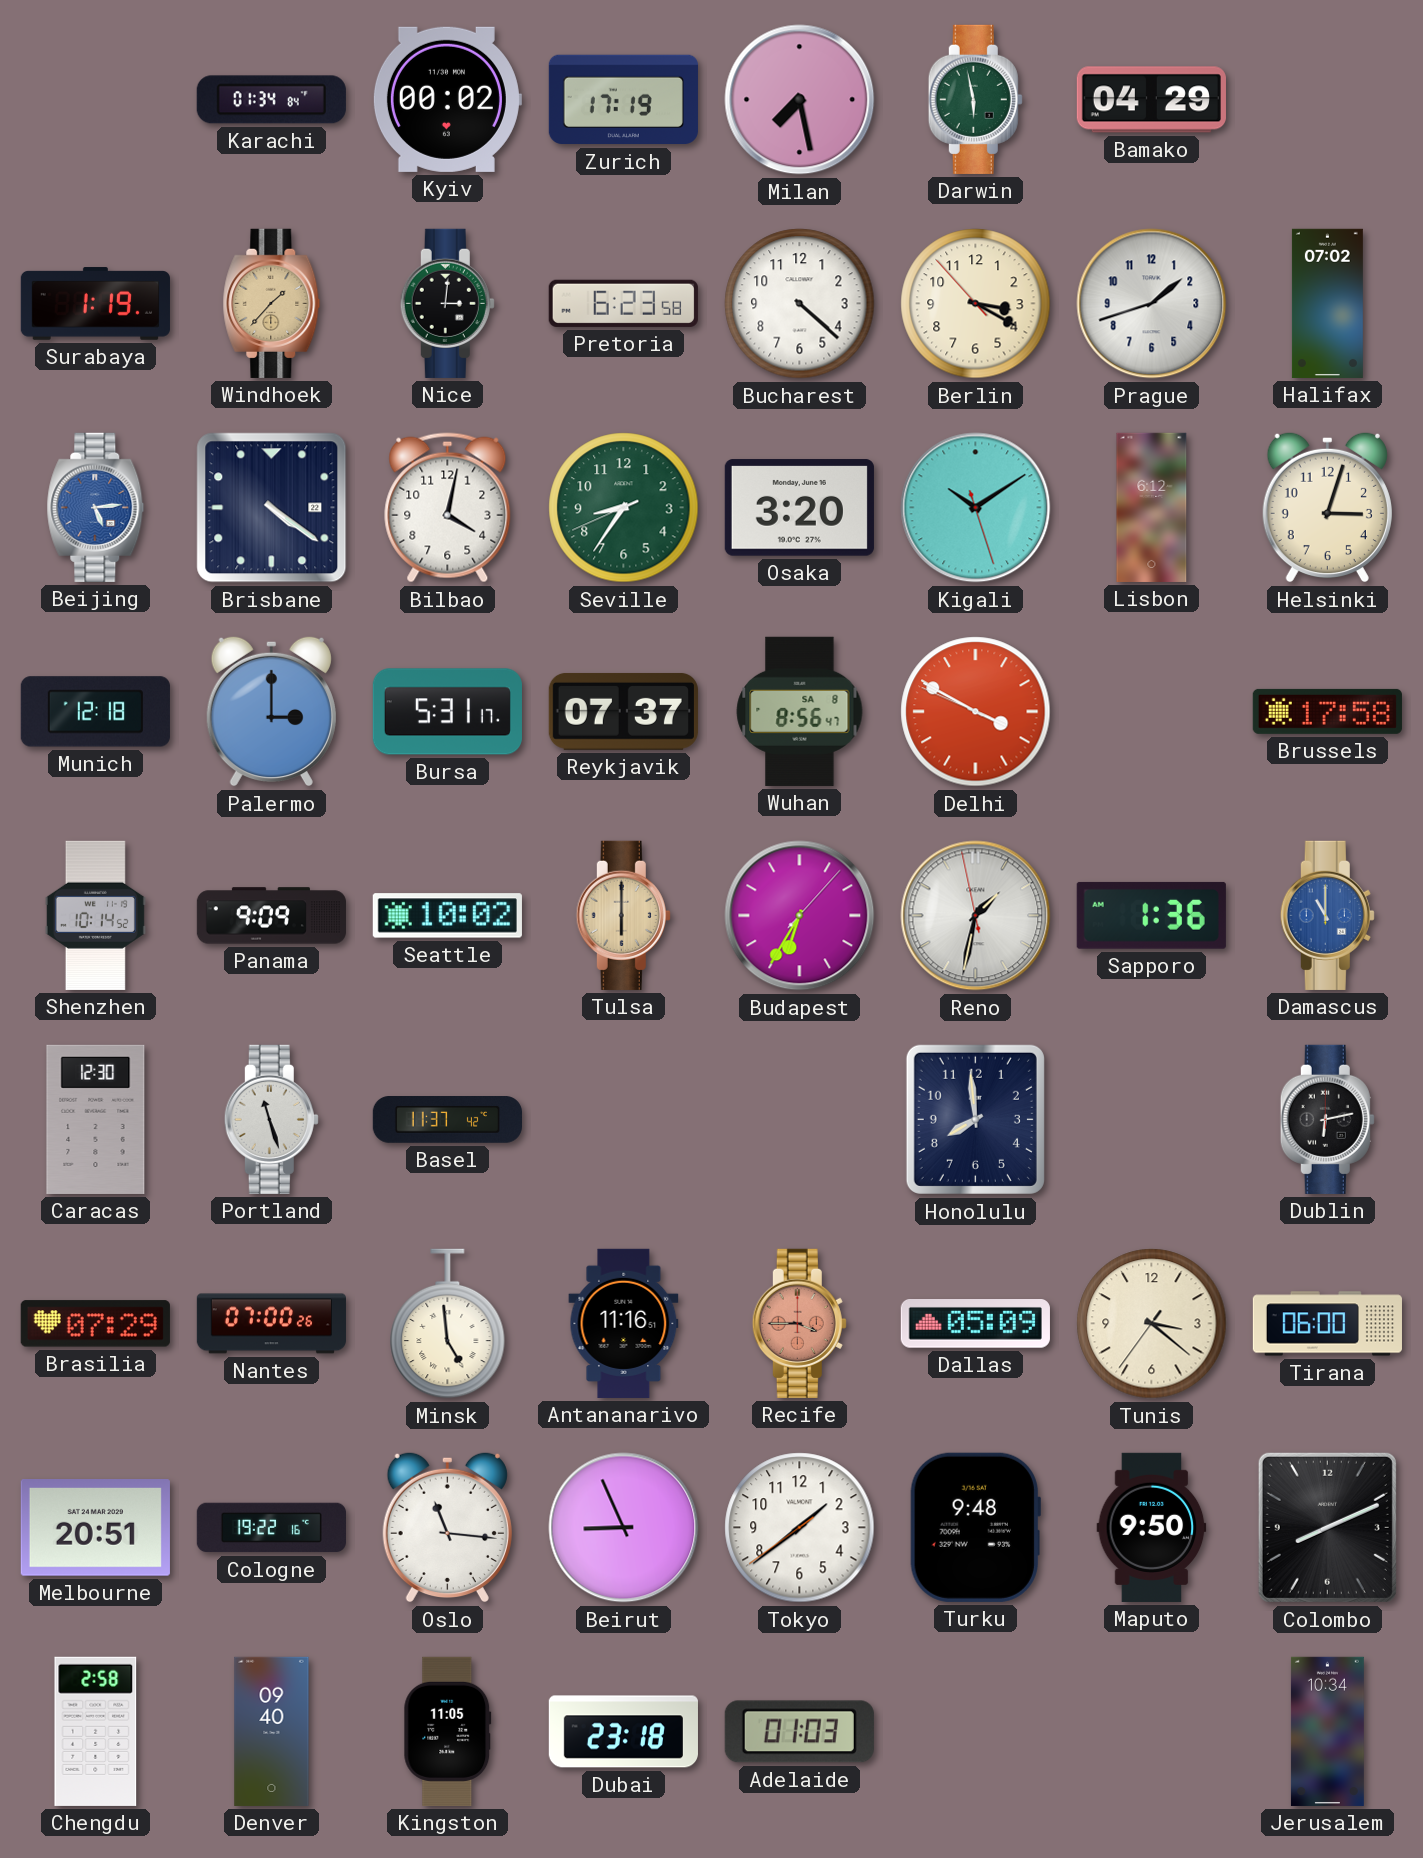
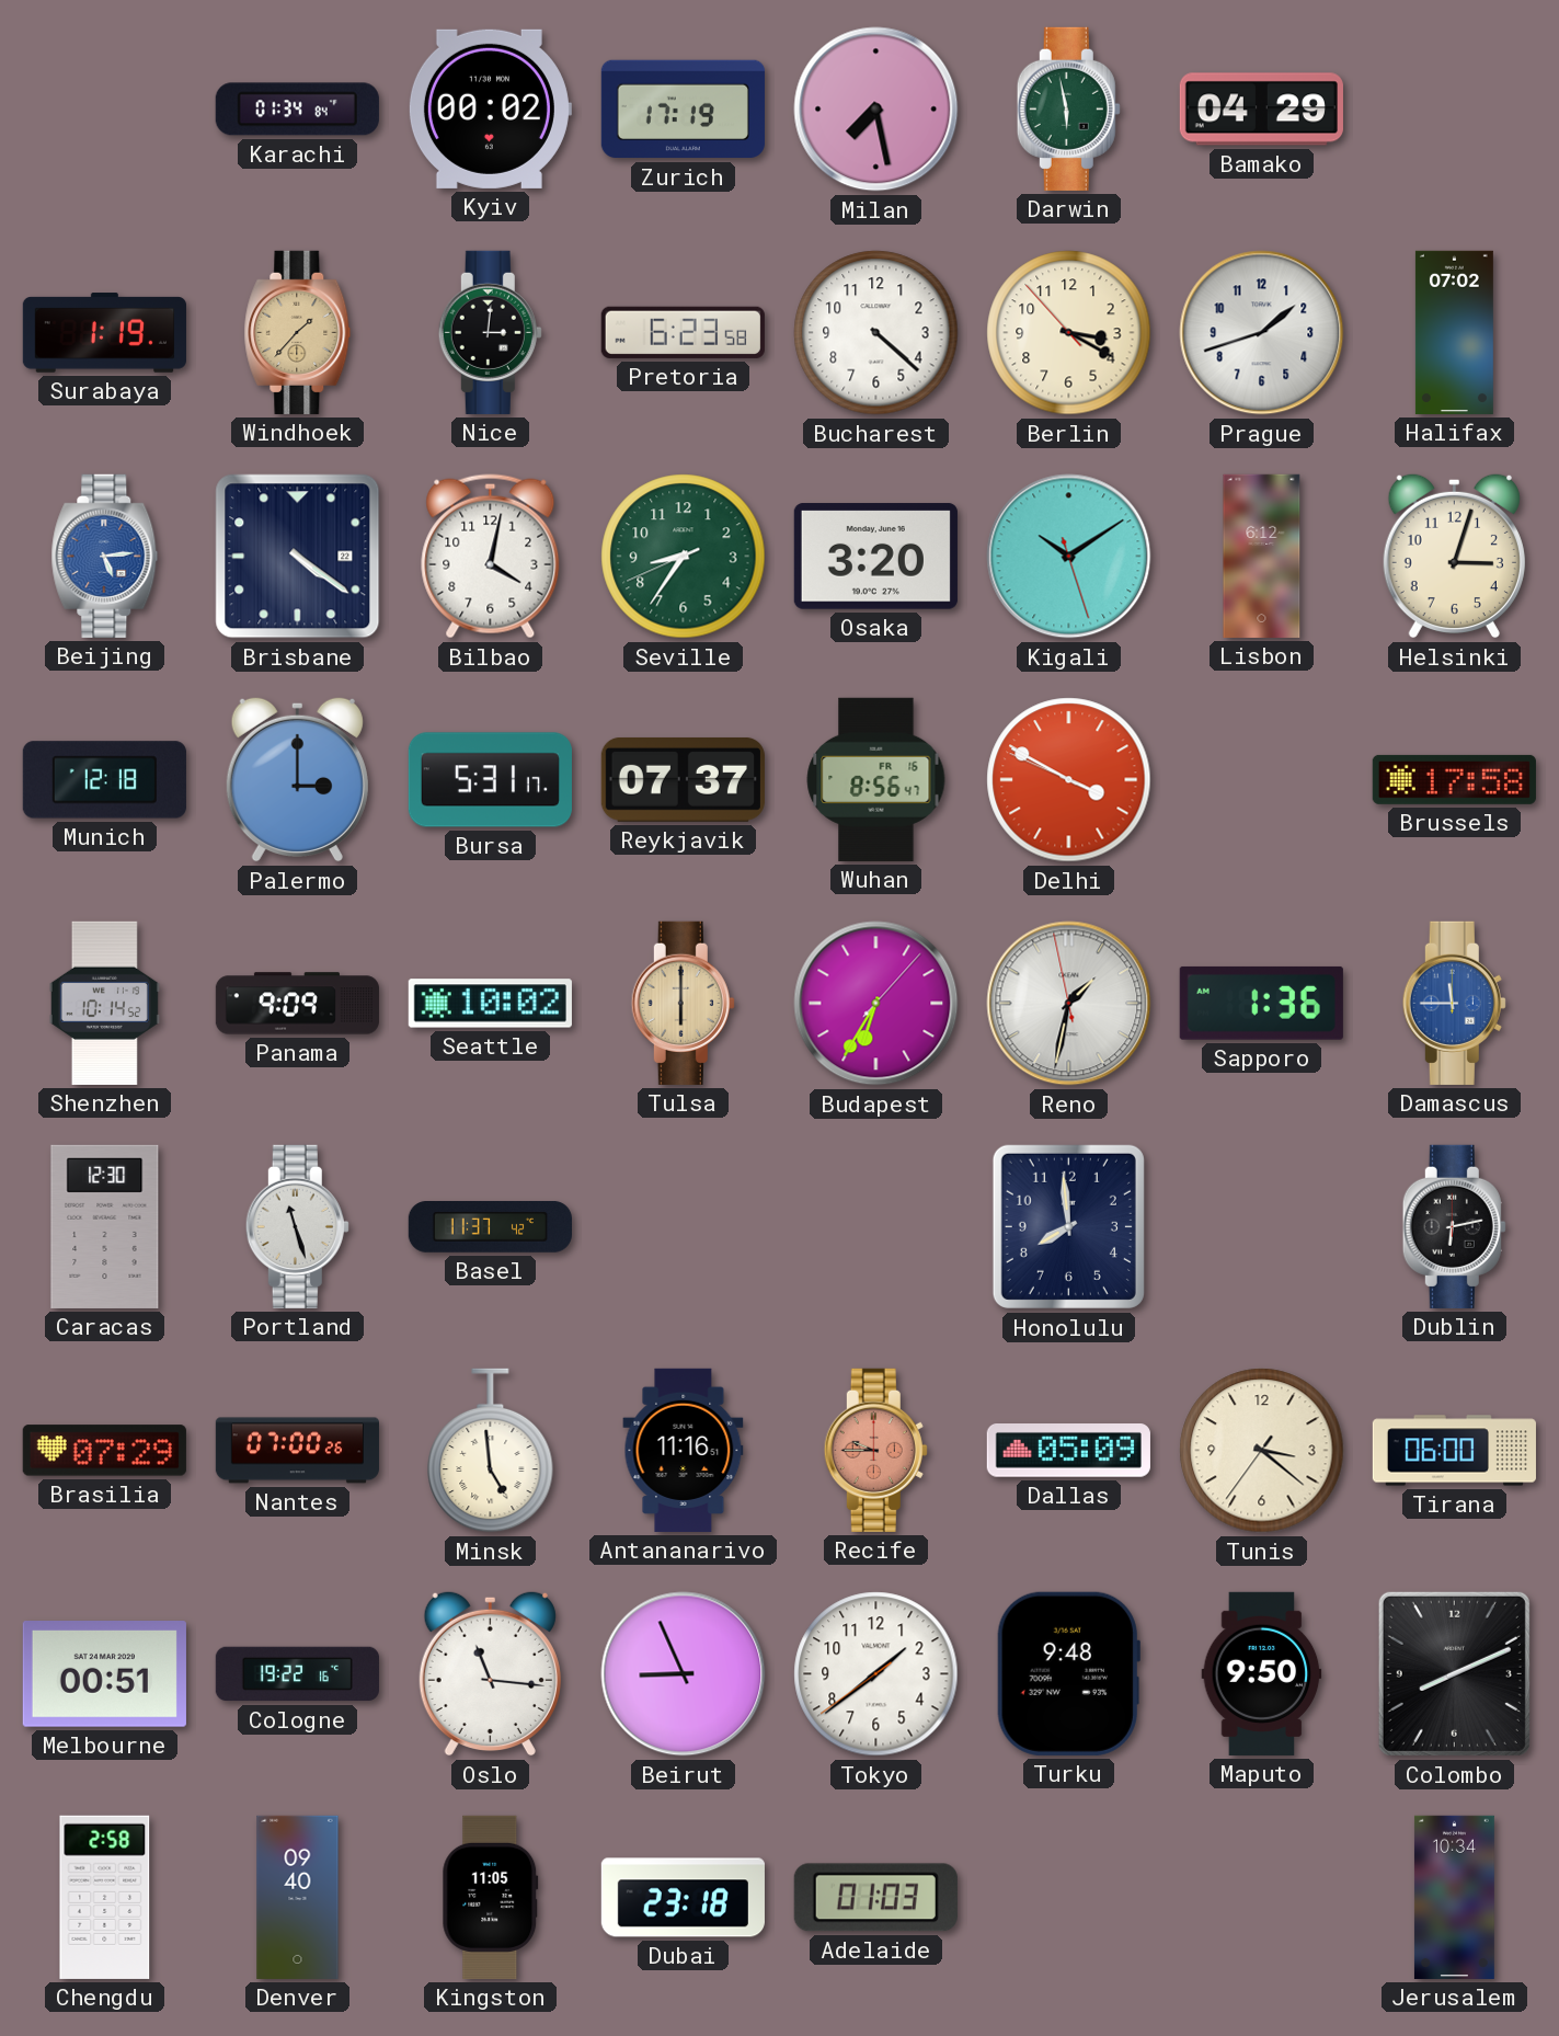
Wuhan date: SA 8 -> FR 16
Damascus: 11:00 -> 11:45
Recife: 3:45 -> 9:45
Melbourne: 20:51 -> 00:51
